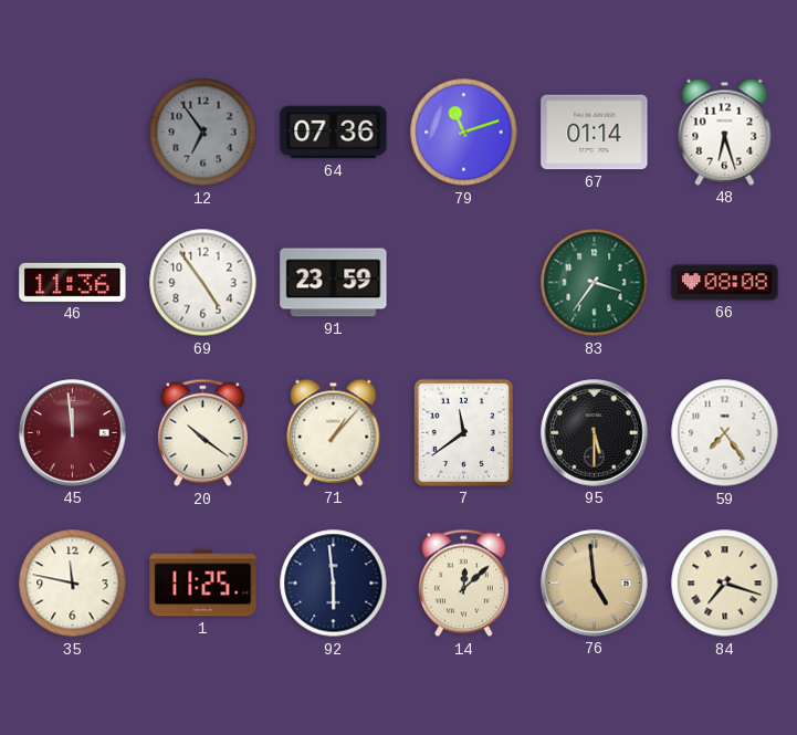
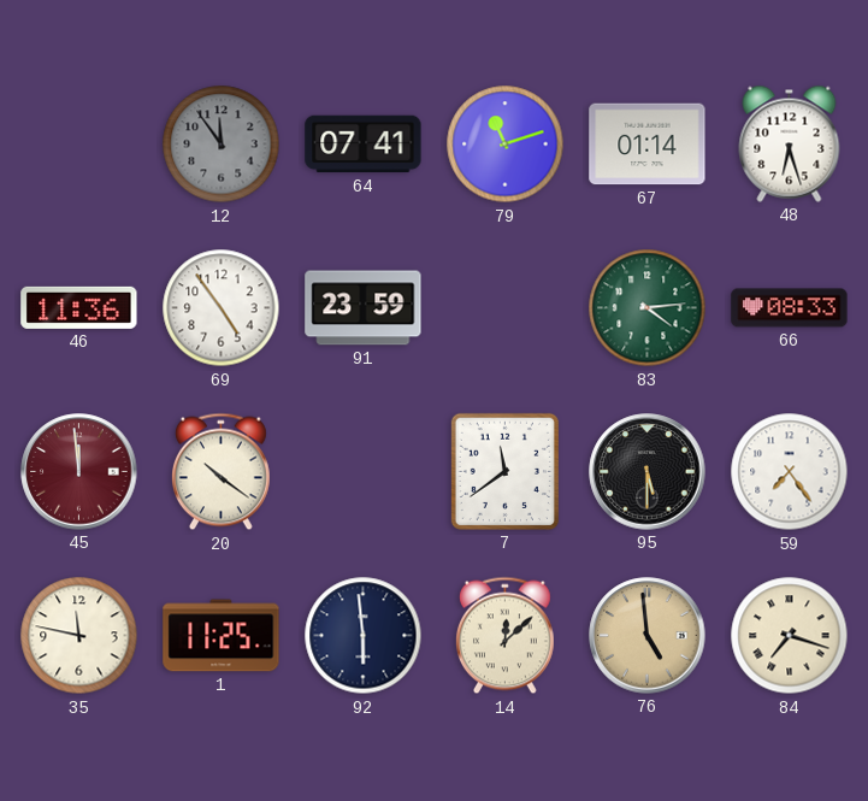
12: 6:54 -> 11:54
64: 07:36 -> 07:41
83: 3:36 -> 4:14
66: 08:08 -> 08:33
71: 1:07 -> none
